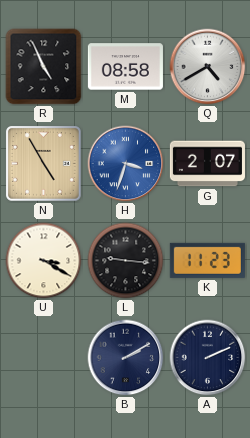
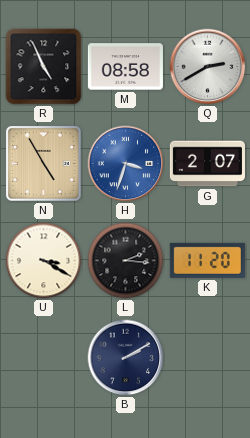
Q: 4:40 -> 2:40
L: 9:16 -> 2:16
K: 11:23 -> 11:20
A: 2:11 -> none
